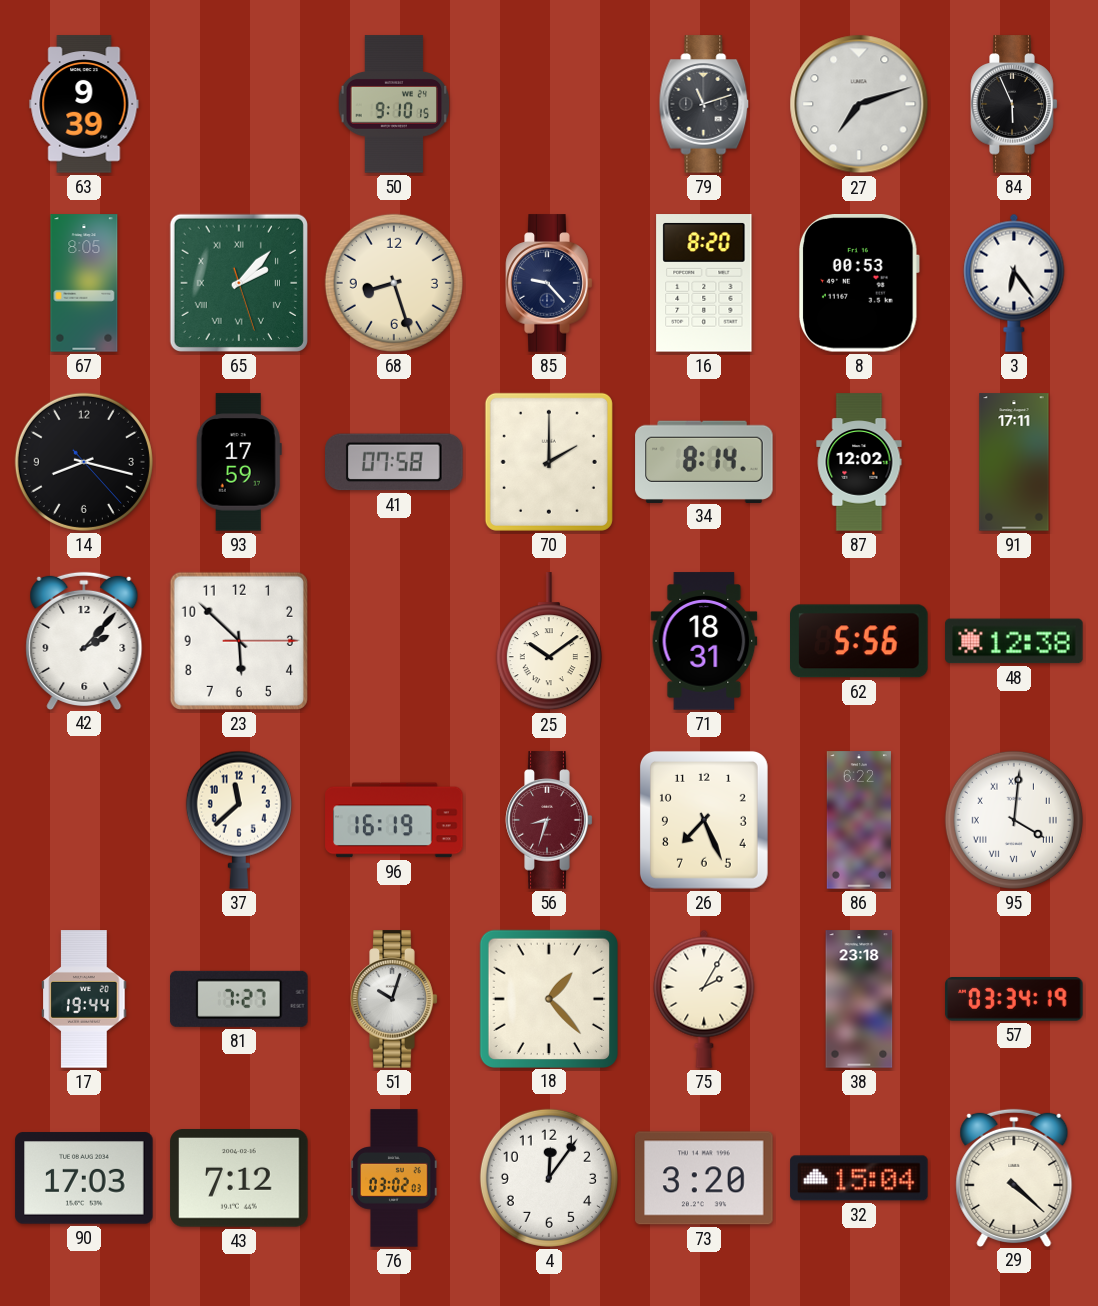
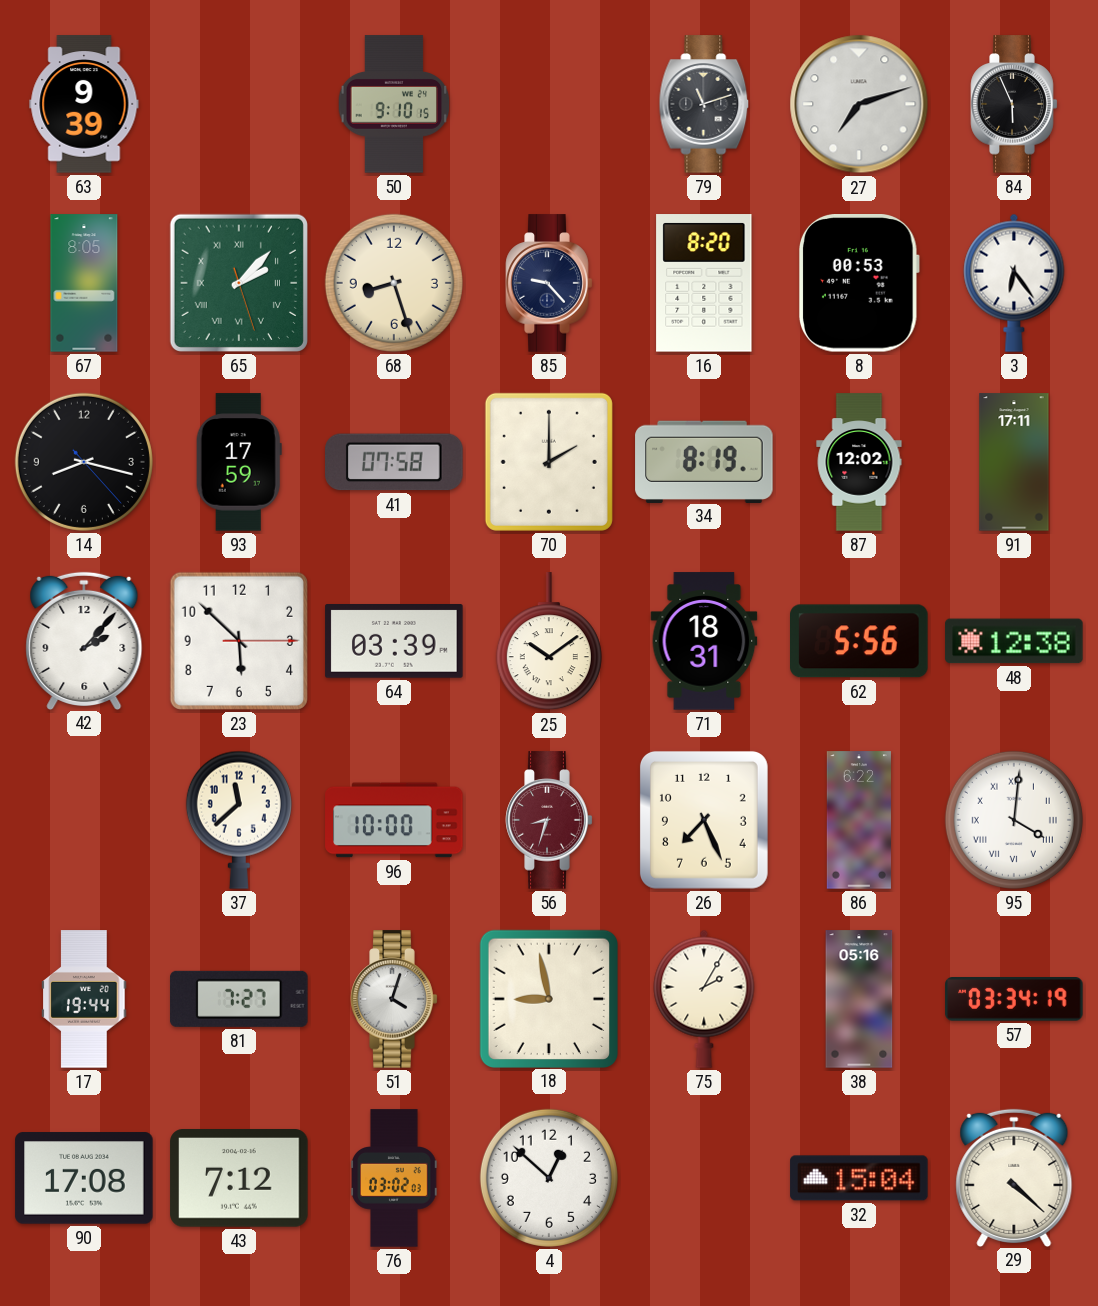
34: 8:14 -> 8:19
64: none -> 03:39
96: 16:19 -> 10:00
51: 10:03 -> 4:03
18: 1:23 -> 8:58
38: 23:18 -> 05:16
90: 17:03 -> 17:08
4: 12:06 -> 12:52
73: 3:20 -> none
